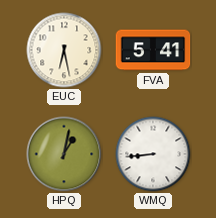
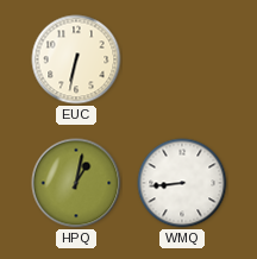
EUC: 6:28 -> 6:32
FVA: 5:41 -> none
